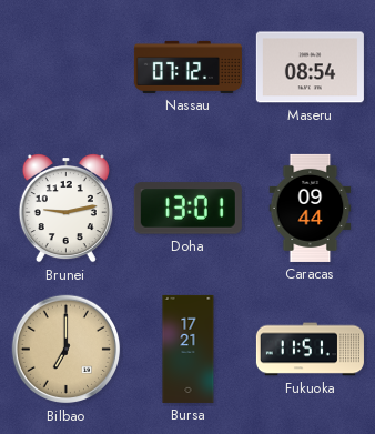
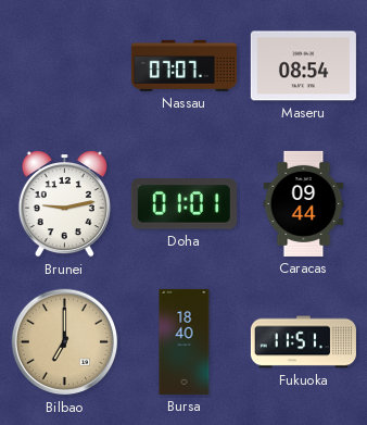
Nassau: 07:12 -> 07:07
Doha: 13:01 -> 01:01
Bursa: 17:21 -> 18:40
